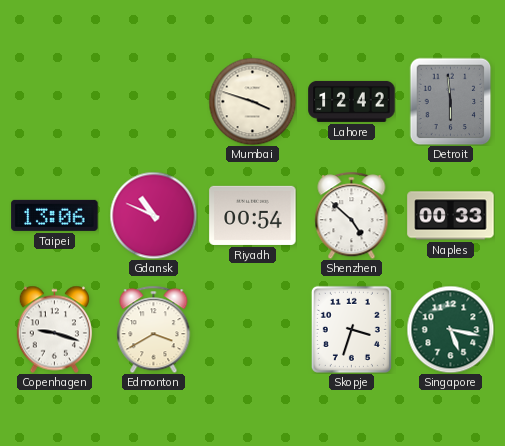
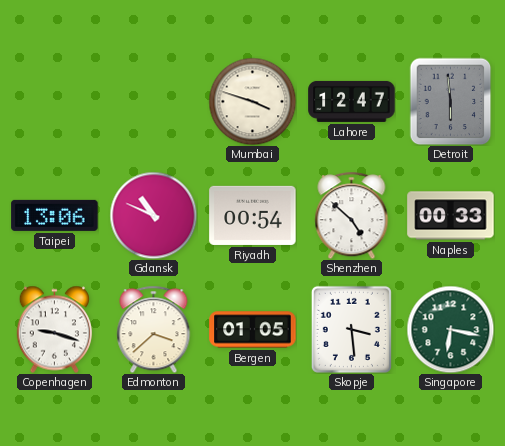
Lahore: 12:42 -> 12:47
Edmonton: 3:40 -> 3:38
Bergen: none -> 01:05
Skopje: 3:33 -> 3:29
Singapore: 5:17 -> 6:17
